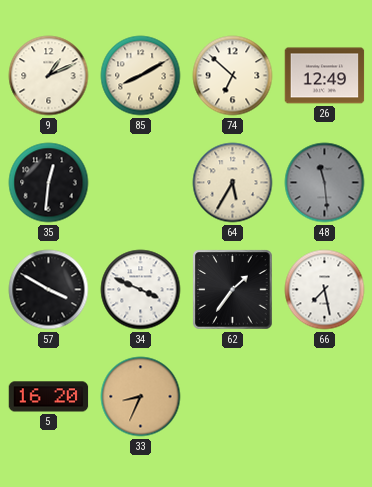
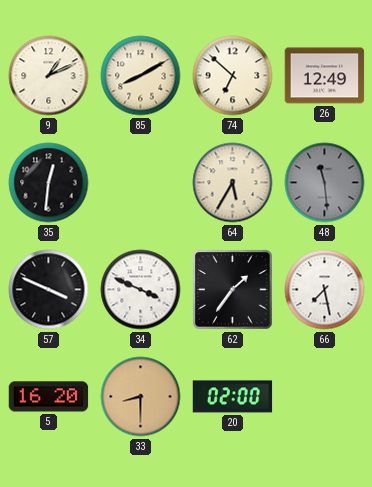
57: 3:50 -> 3:49
33: 8:34 -> 8:30
20: none -> 02:00
